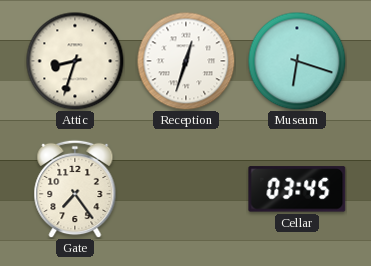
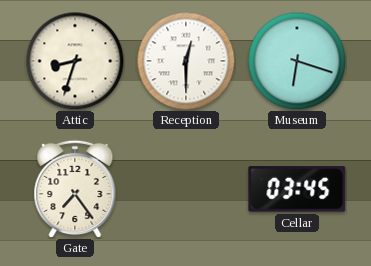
Reception: 12:33 -> 12:30
